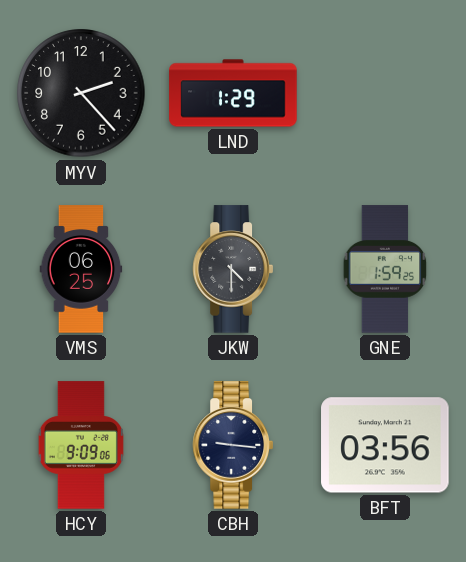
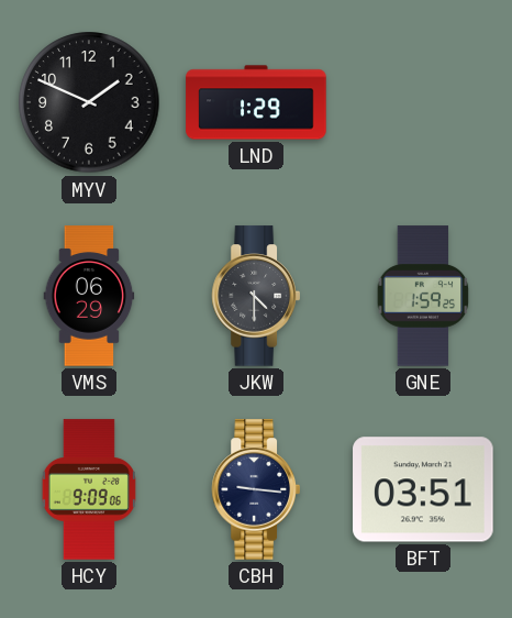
MYV: 2:23 -> 1:49
VMS: 06:25 -> 06:29
BFT: 03:56 -> 03:51
